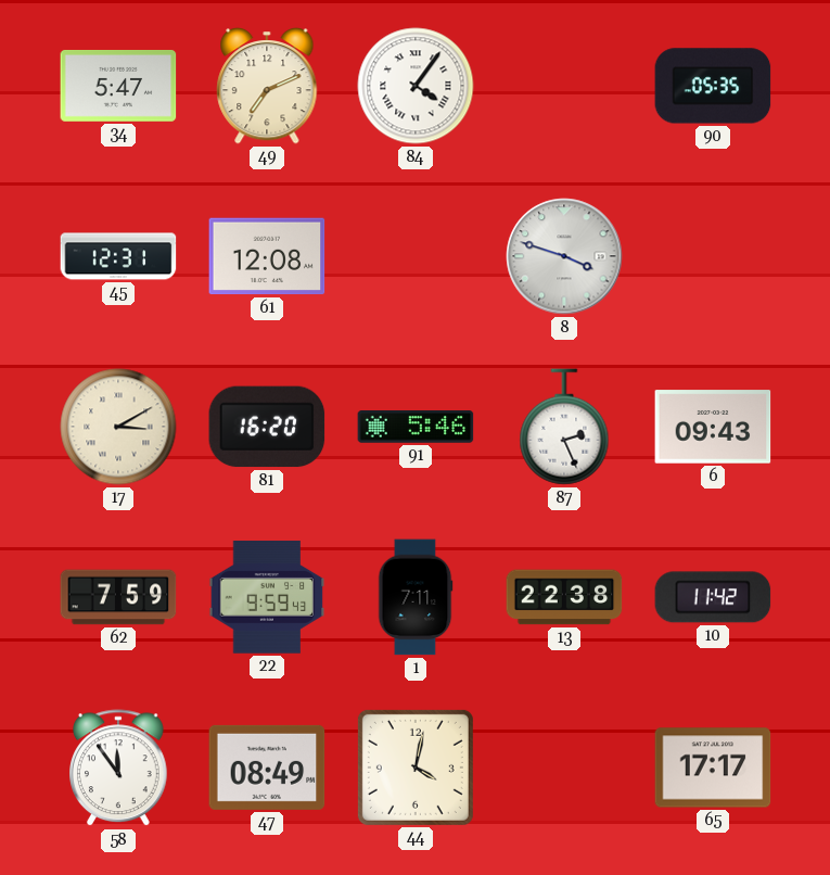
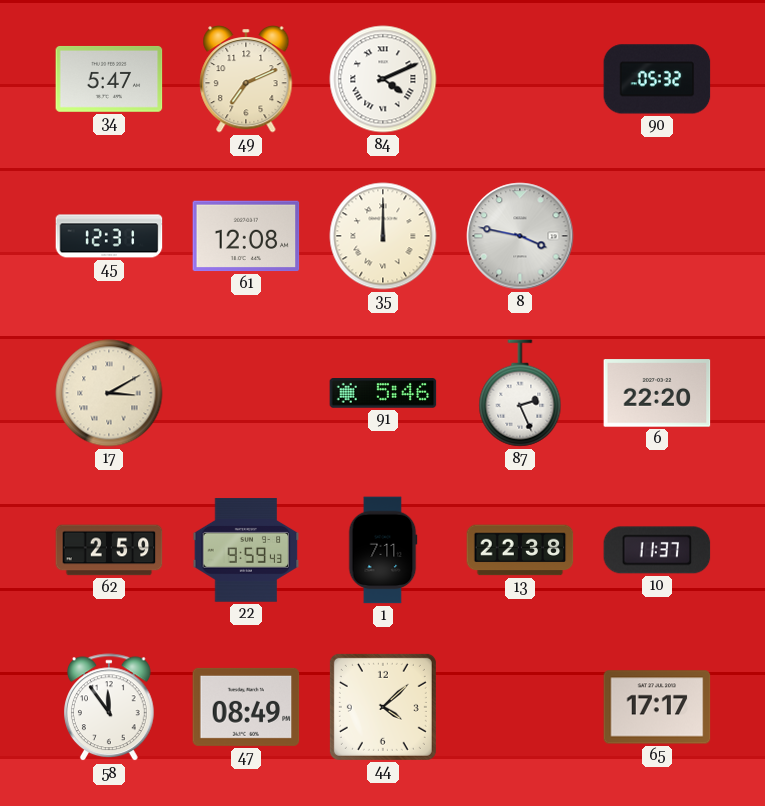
84: 4:06 -> 4:11
90: 05:35 -> 05:32
35: none -> 12:00
8: 3:48 -> 3:47
81: 16:20 -> none
6: 09:43 -> 22:20
62: 7:59 -> 2:59
10: 11:42 -> 11:37
44: 4:02 -> 4:08
